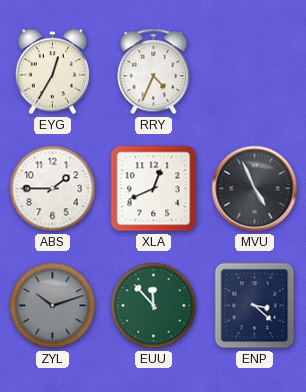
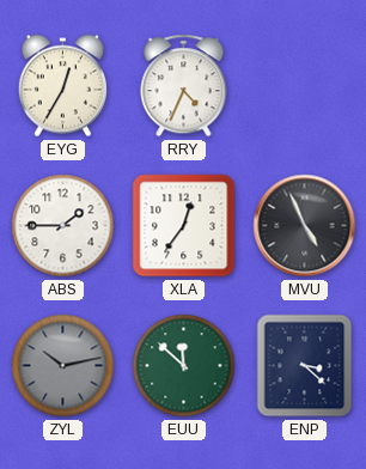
XLA: 12:41 -> 12:36
ZYL: 10:12 -> 10:13
EUU: 11:53 -> 11:52
